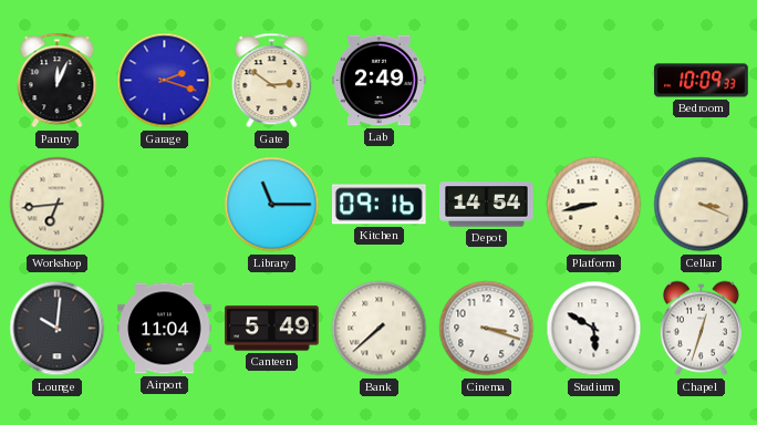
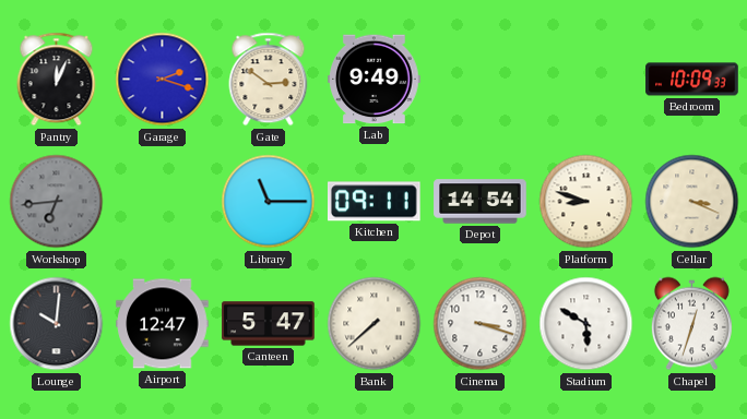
Lab: 2:49 -> 9:49
Workshop dial: cream -> grey
Kitchen: 09:16 -> 09:11
Platform: 8:43 -> 8:48
Airport: 11:04 -> 12:47
Canteen: 5:49 -> 5:47
